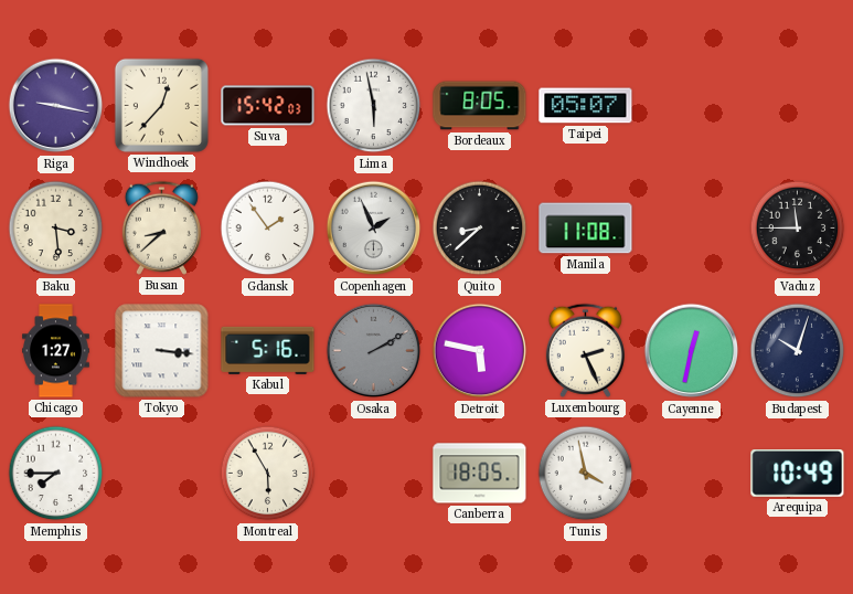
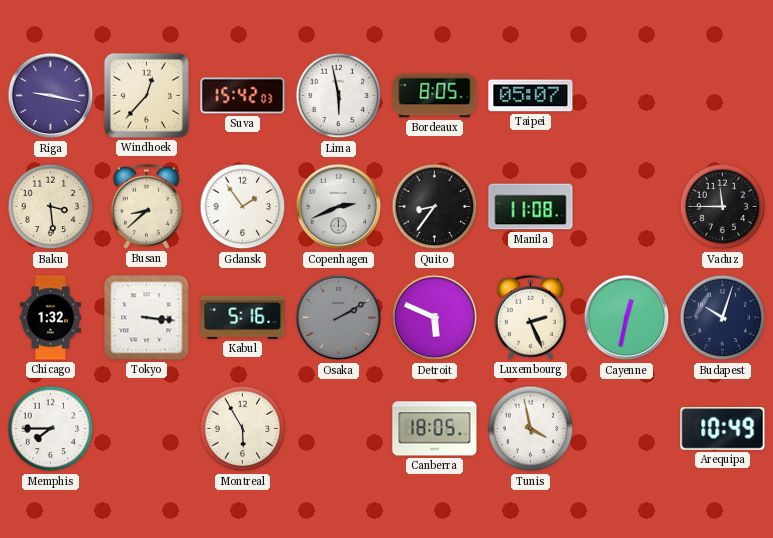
Copenhagen: 1:56 -> 2:41
Quito: 8:38 -> 8:36
Chicago: 1:27 -> 1:32
Detroit: 5:47 -> 5:49
